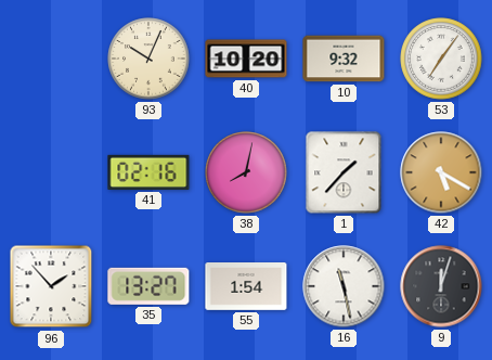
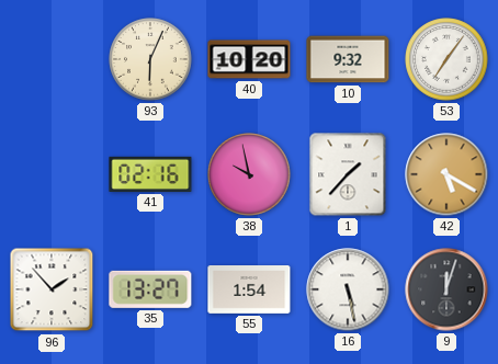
93: 10:04 -> 6:04
38: 8:02 -> 9:58
16: 11:28 -> 5:28
